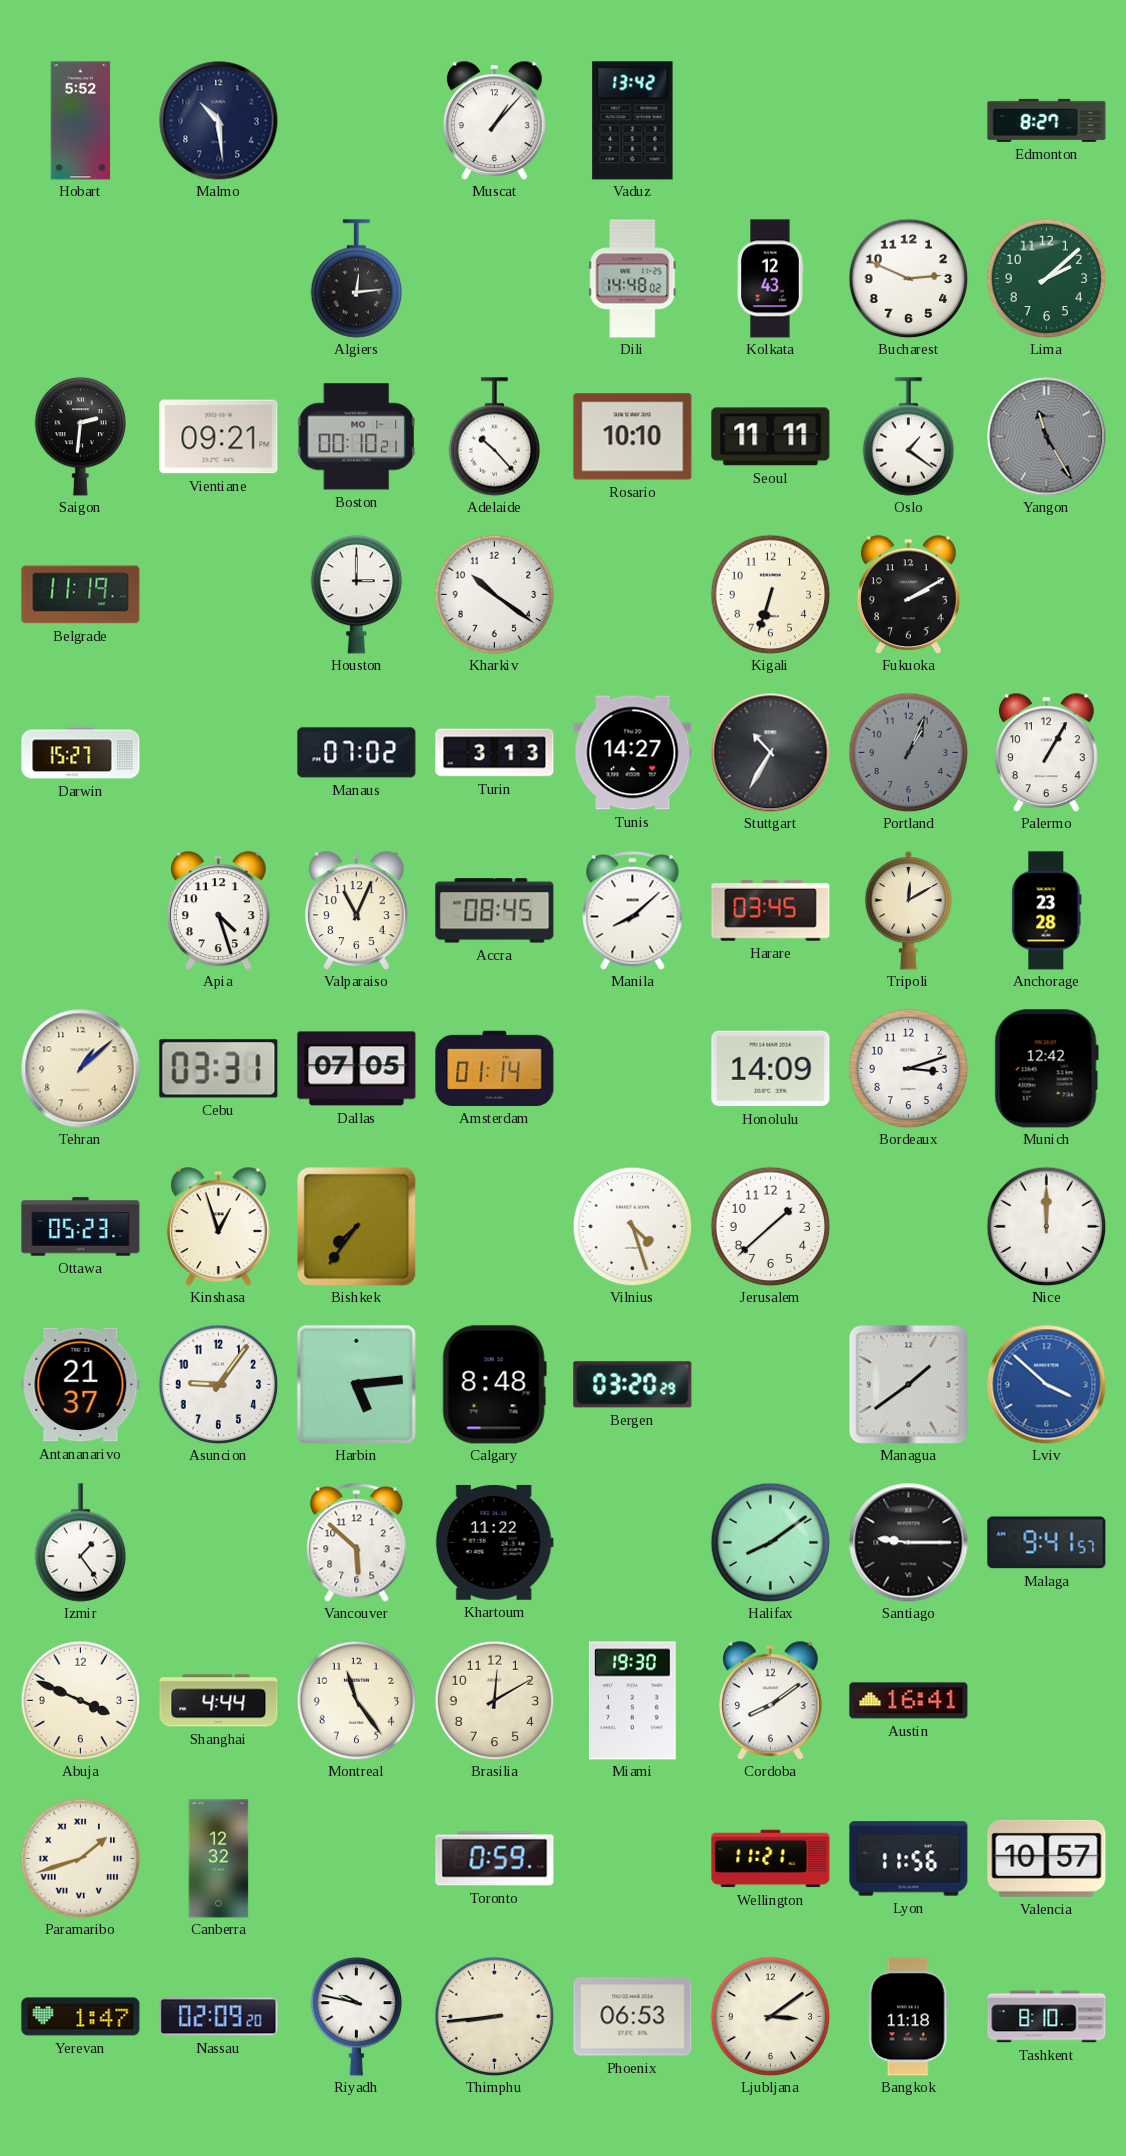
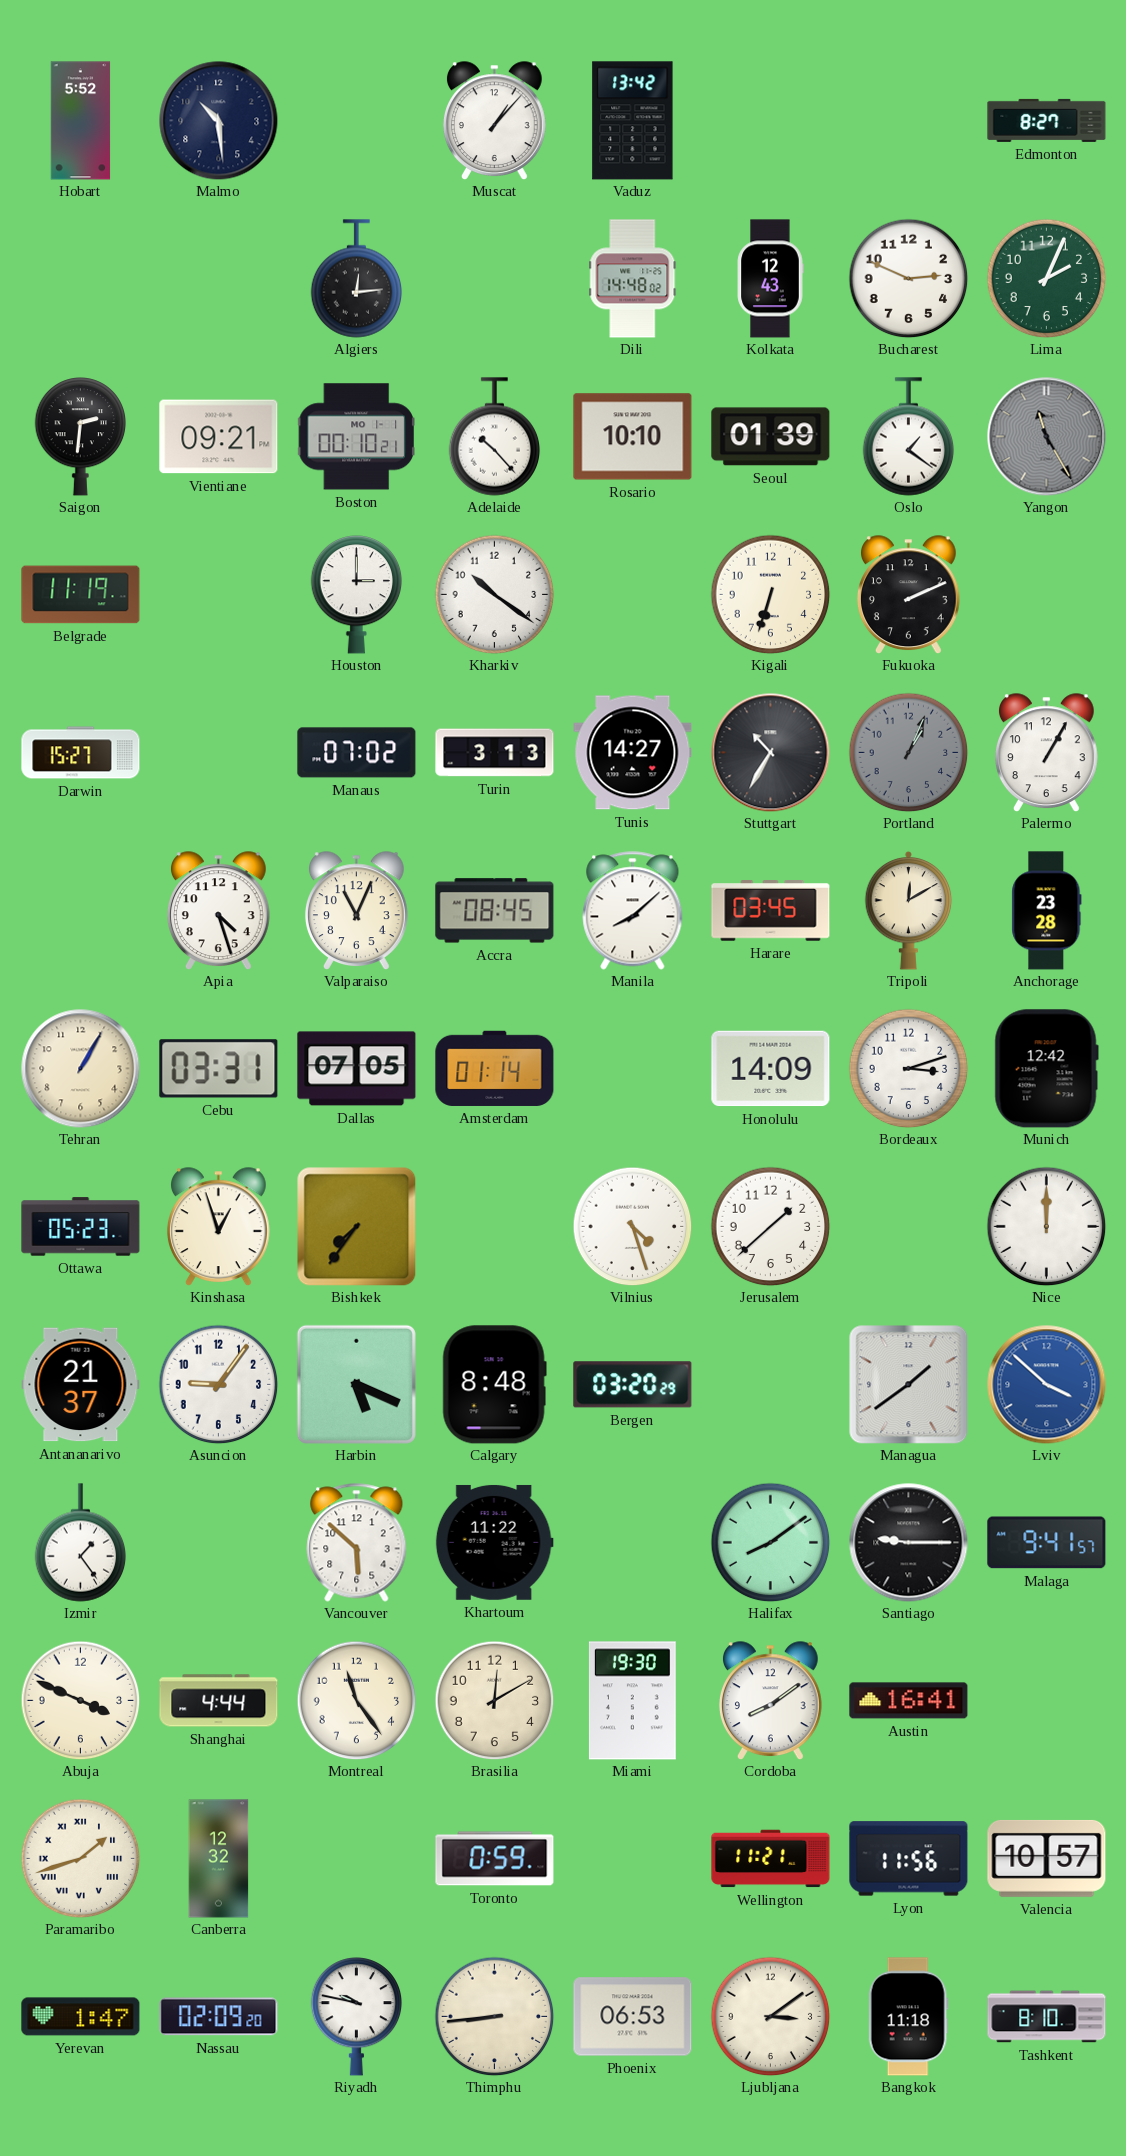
Lima: 2:08 -> 2:04
Seoul: 11:11 -> 01:39
Fukuoka: 2:10 -> 2:11
Tehran: 1:08 -> 1:05
Harbin: 5:14 -> 5:19
